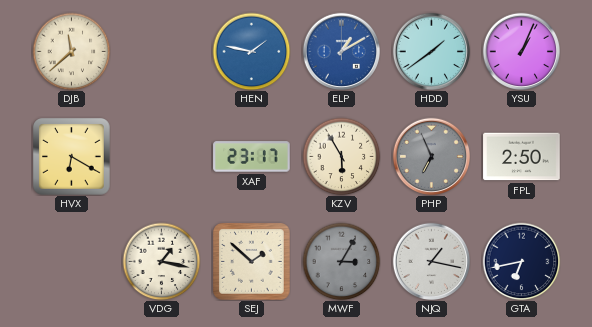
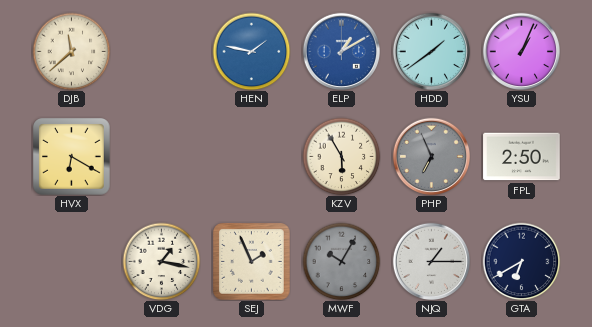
XAF: 23:17 -> none
SEJ: 1:52 -> 1:56
MWF: 3:05 -> 10:05
NJQ: 1:17 -> 1:15
GTA: 6:43 -> 6:40
